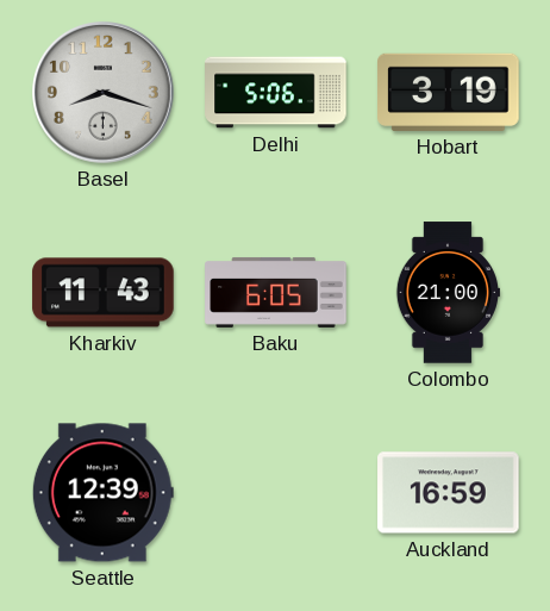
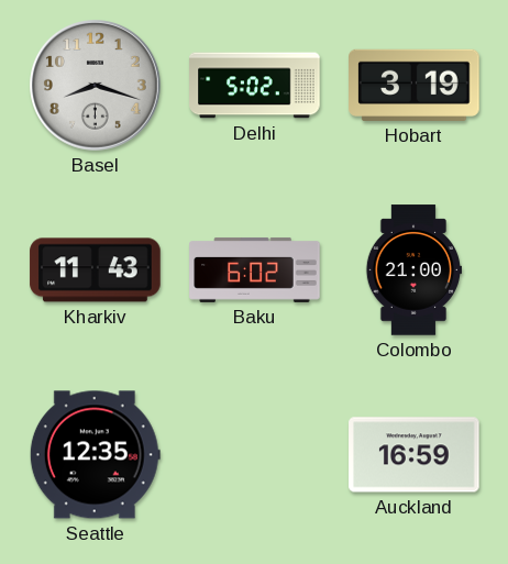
Delhi: 5:06 -> 5:02
Baku: 6:05 -> 6:02
Seattle: 12:39 -> 12:35
